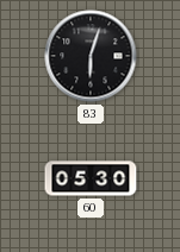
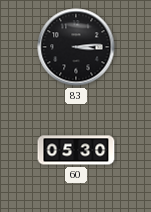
83: 6:03 -> 3:14
